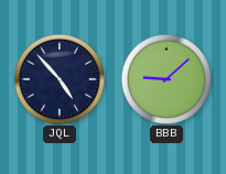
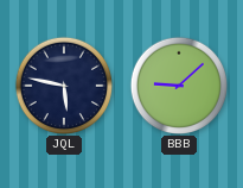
JQL: 4:53 -> 5:47
